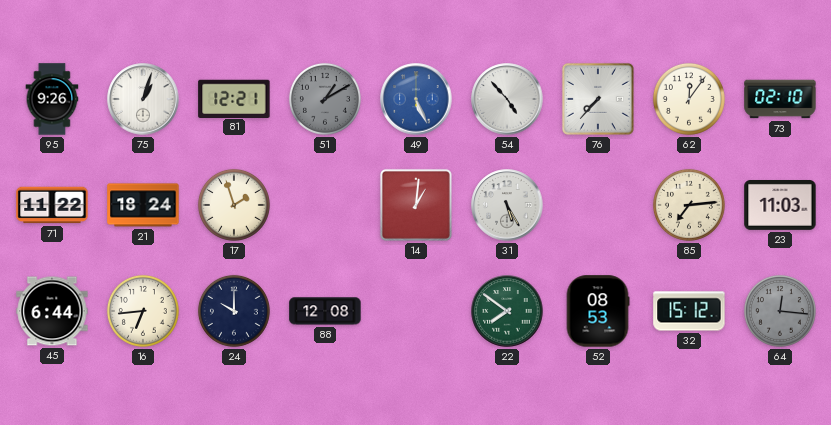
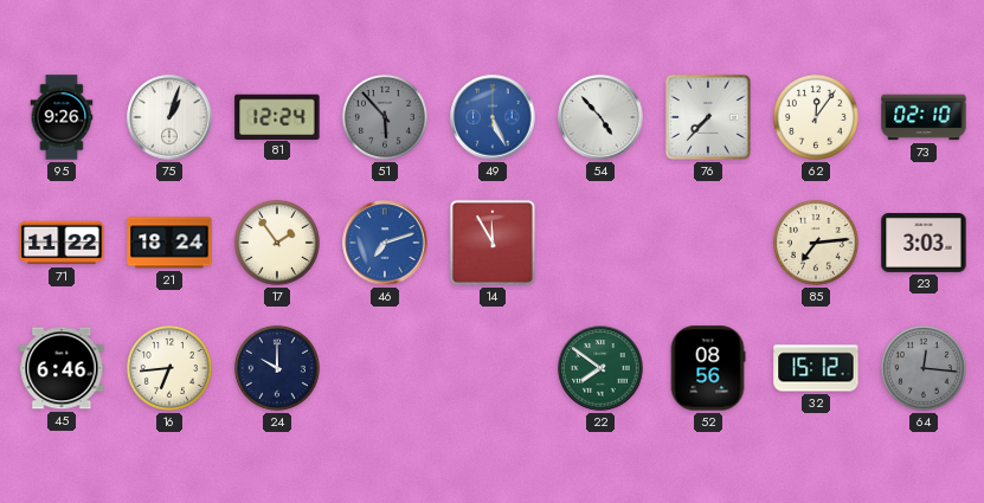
81: 12:21 -> 12:24
51: 1:10 -> 5:53
17: 1:57 -> 1:54
46: none -> 7:12
14: 1:01 -> 11:55
31: 5:25 -> none
23: 11:03 -> 3:03
45: 6:44 -> 6:46
88: 12:08 -> none
52: 08:53 -> 08:56
